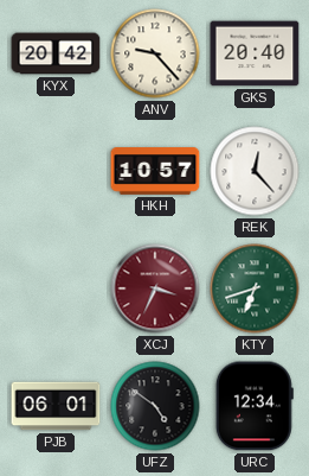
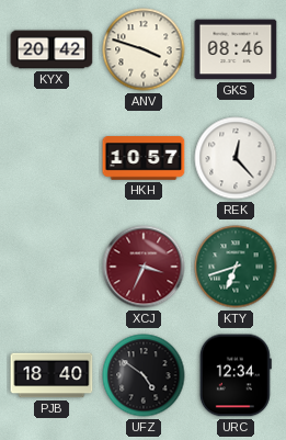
ANV: 9:23 -> 3:48
GKS: 20:40 -> 08:46
PJB: 06:01 -> 18:40
